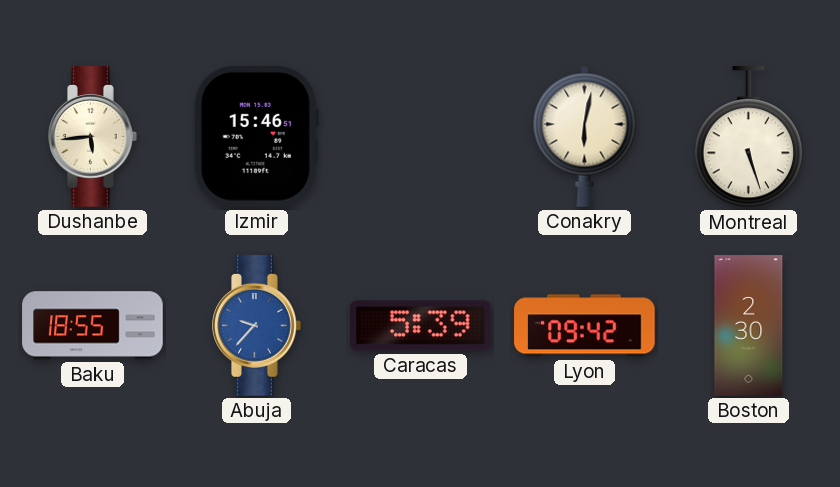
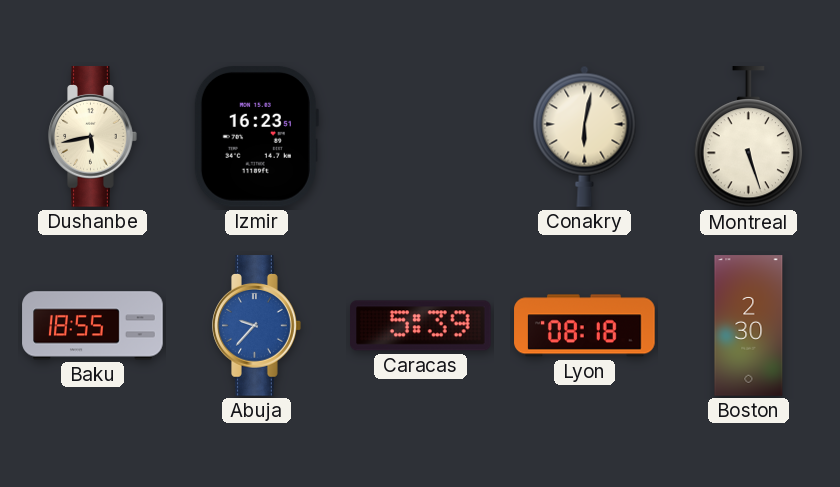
Dushanbe: 5:44 -> 5:43
Izmir: 15:46 -> 16:23
Lyon: 09:42 -> 08:18
